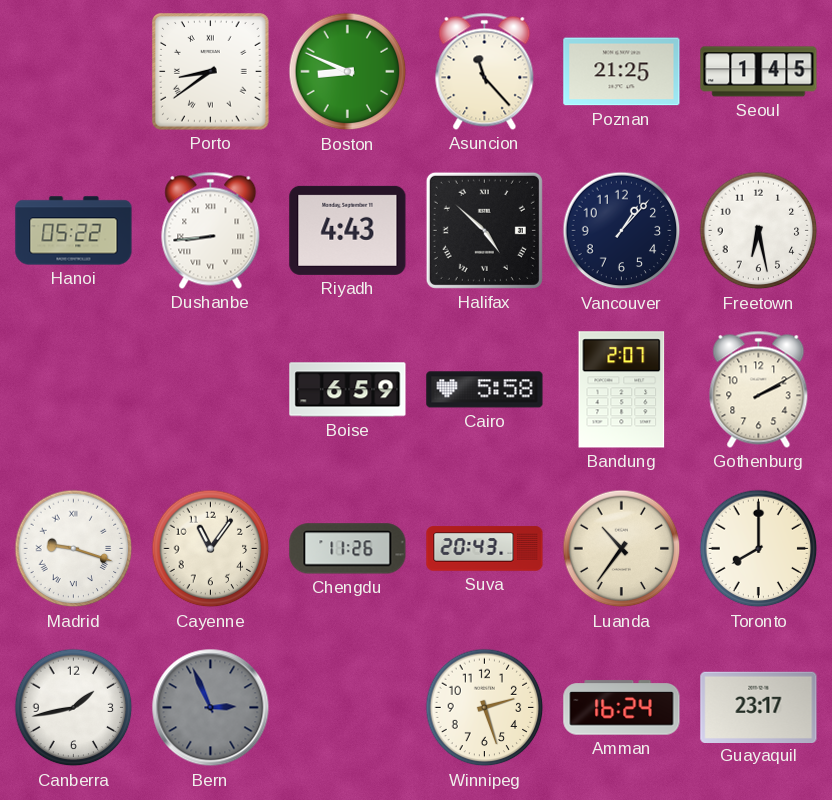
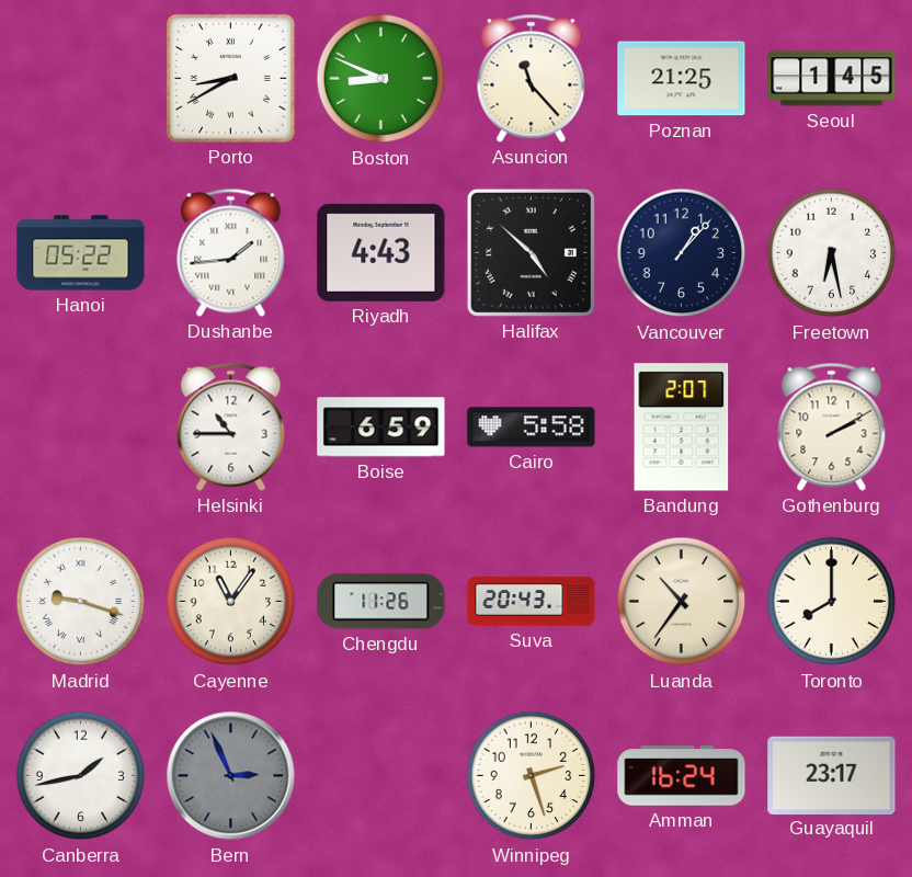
Porto: 8:39 -> 8:40
Dushanbe: 8:44 -> 1:44
Helsinki: none -> 10:45
